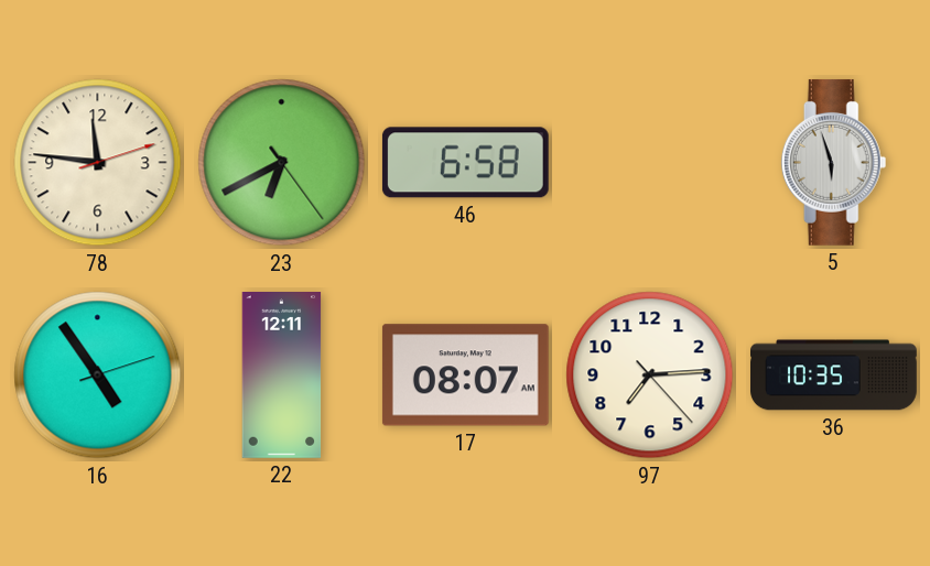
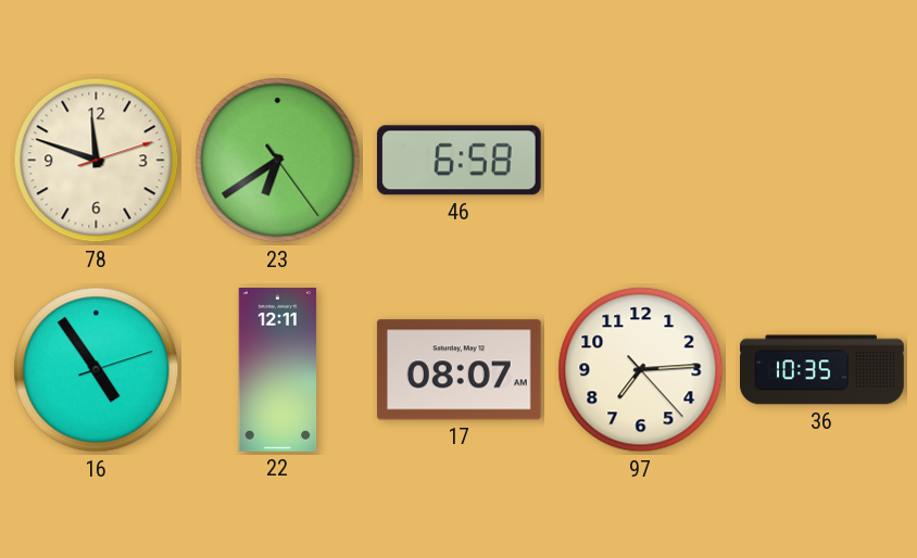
78: 11:46 -> 11:48
23: 6:40 -> 6:39
5: 5:57 -> none
